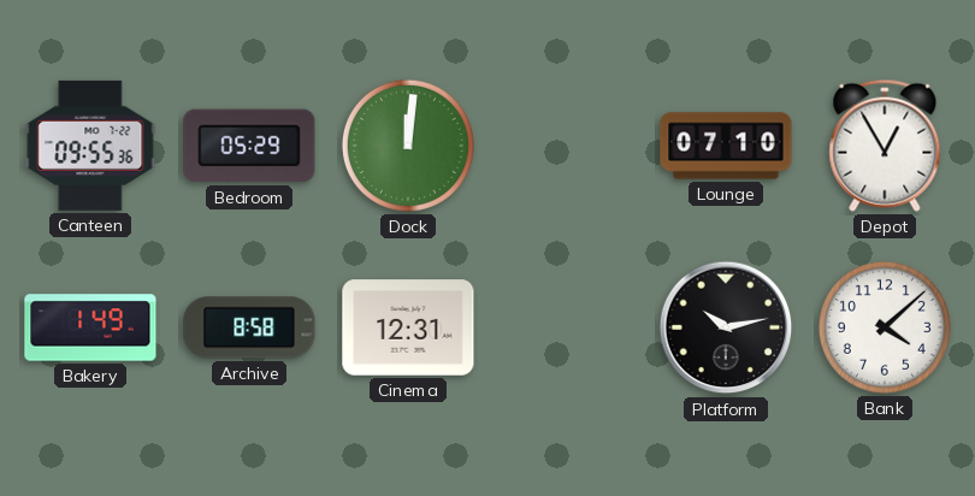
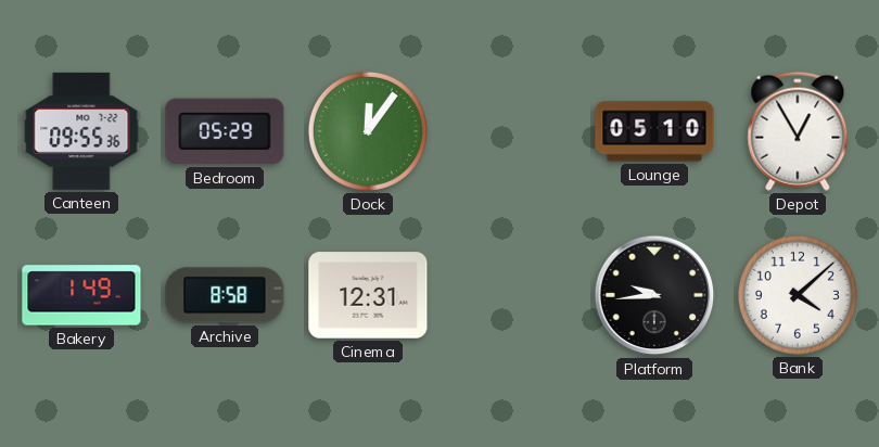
Dock: 12:01 -> 12:06
Lounge: 07:10 -> 05:10
Platform: 10:13 -> 9:44
